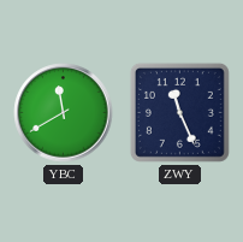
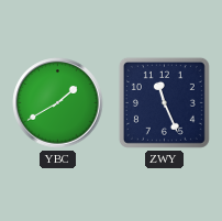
YBC: 11:40 -> 1:40
